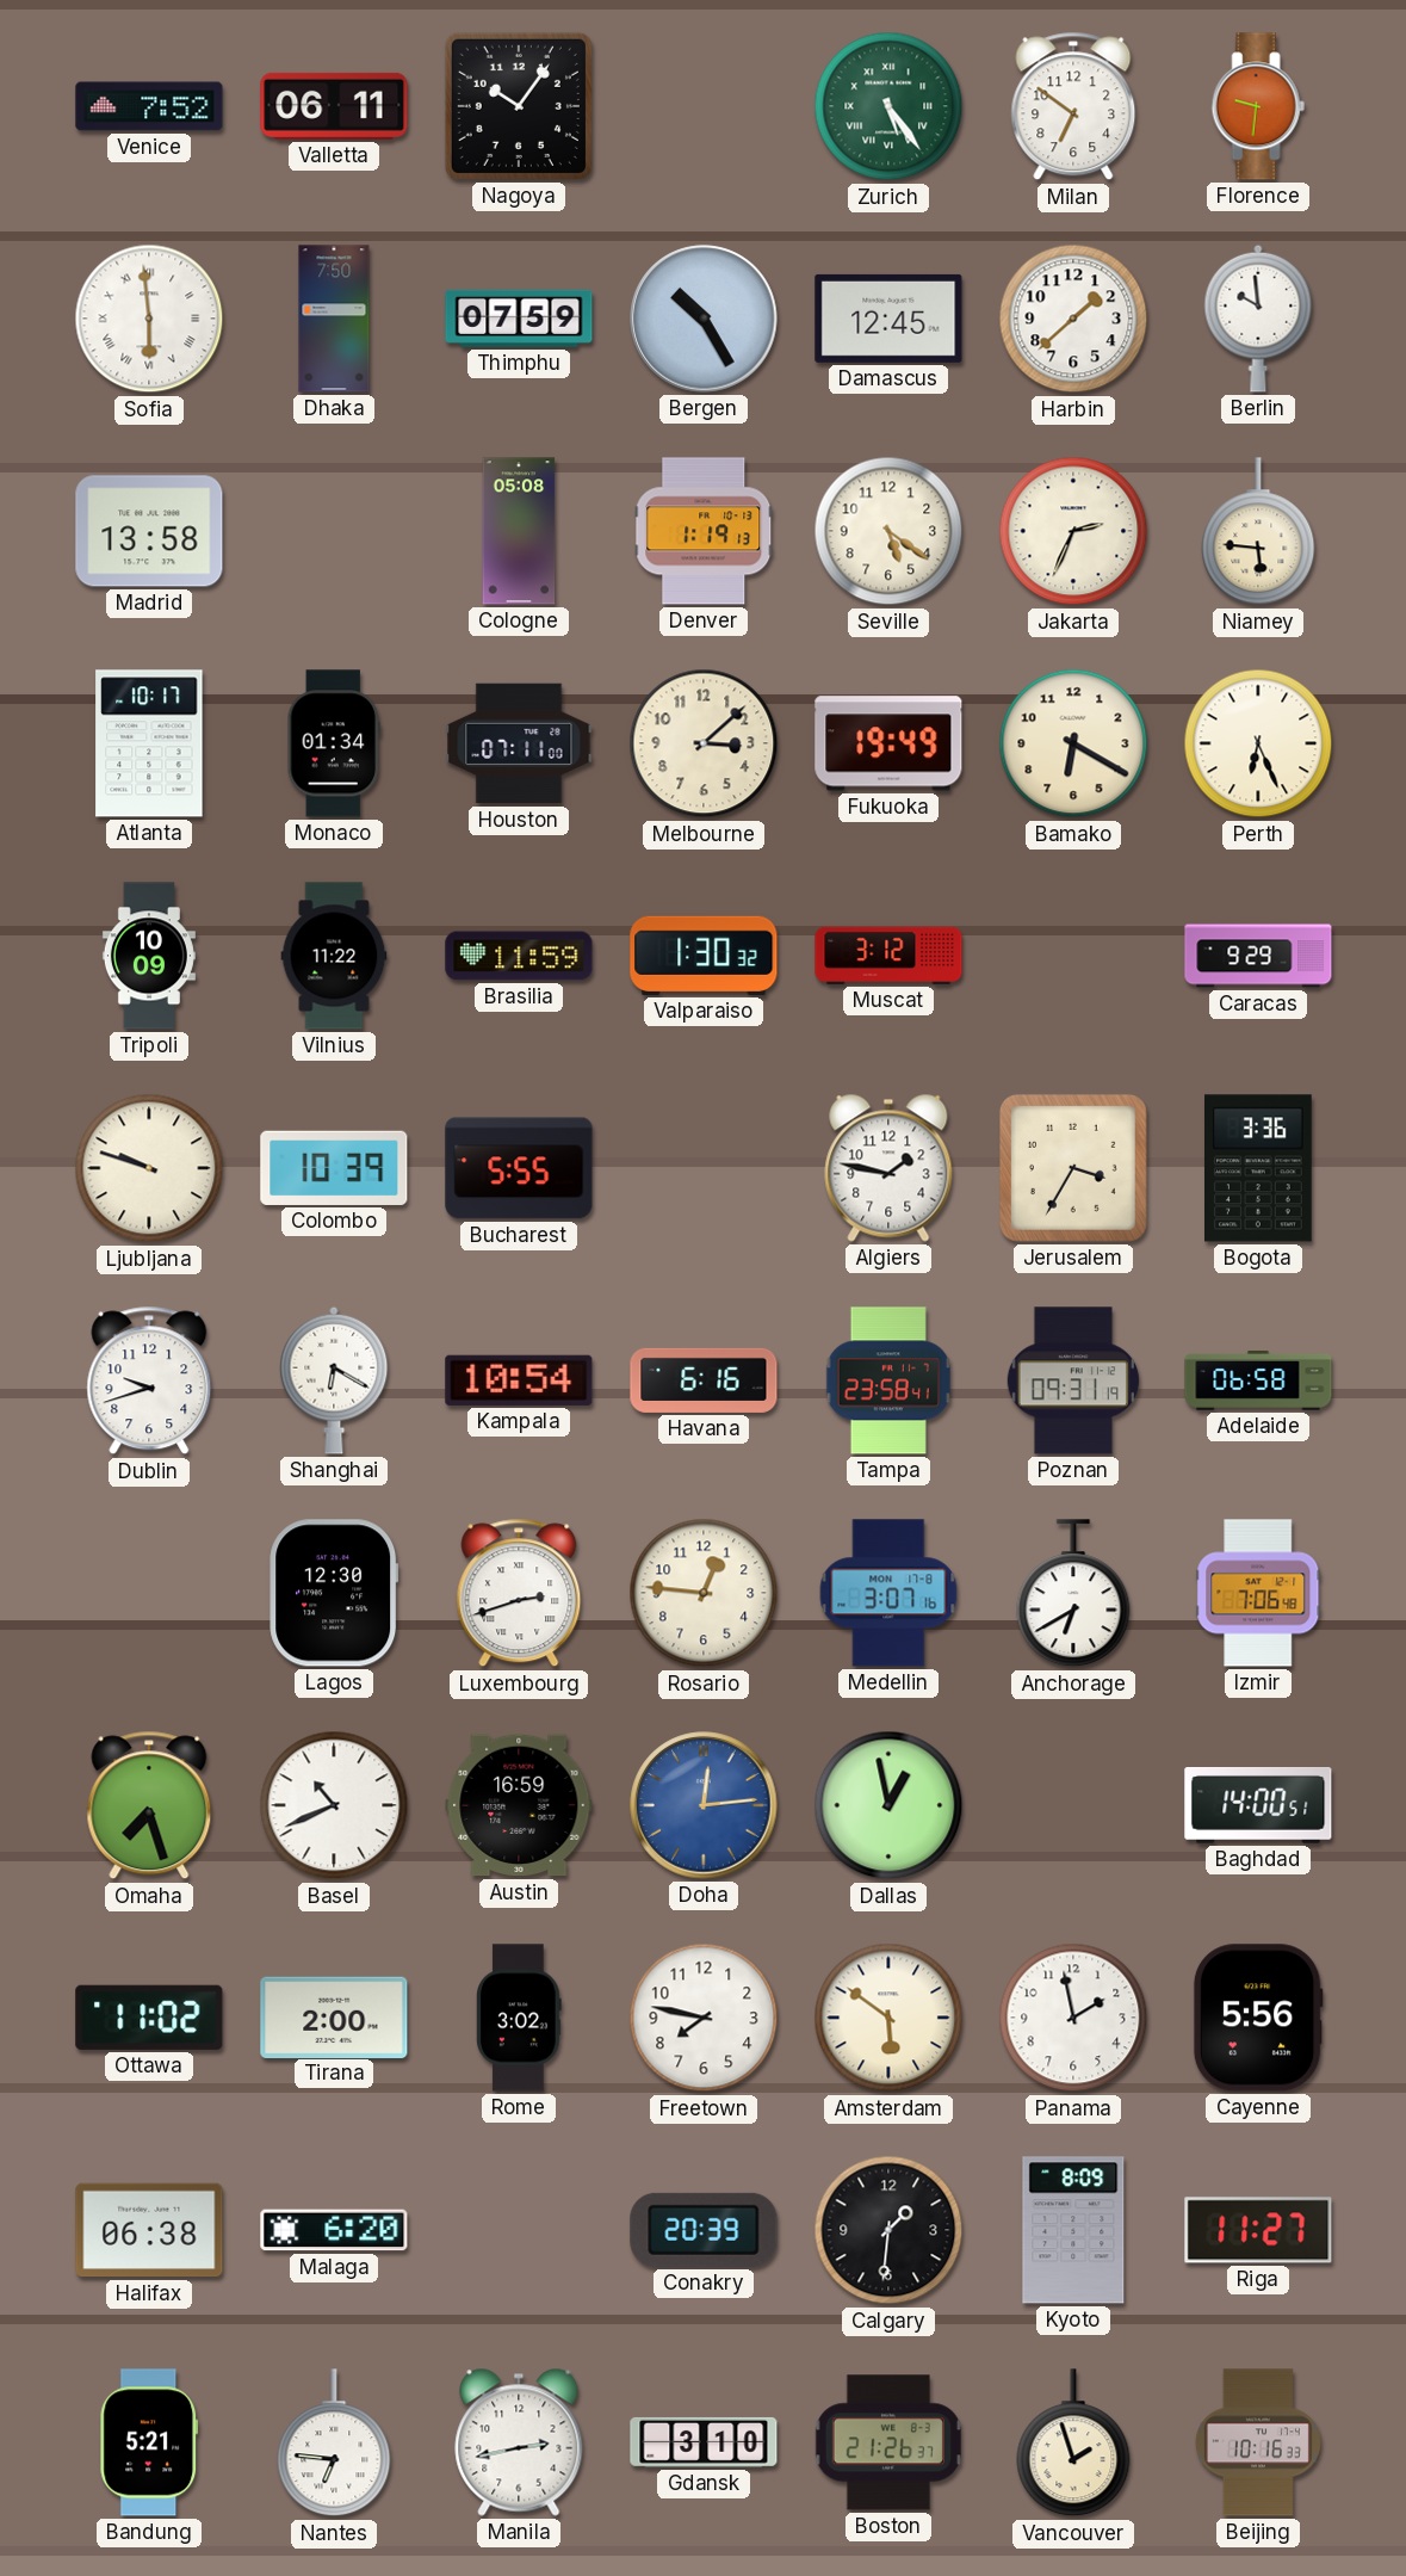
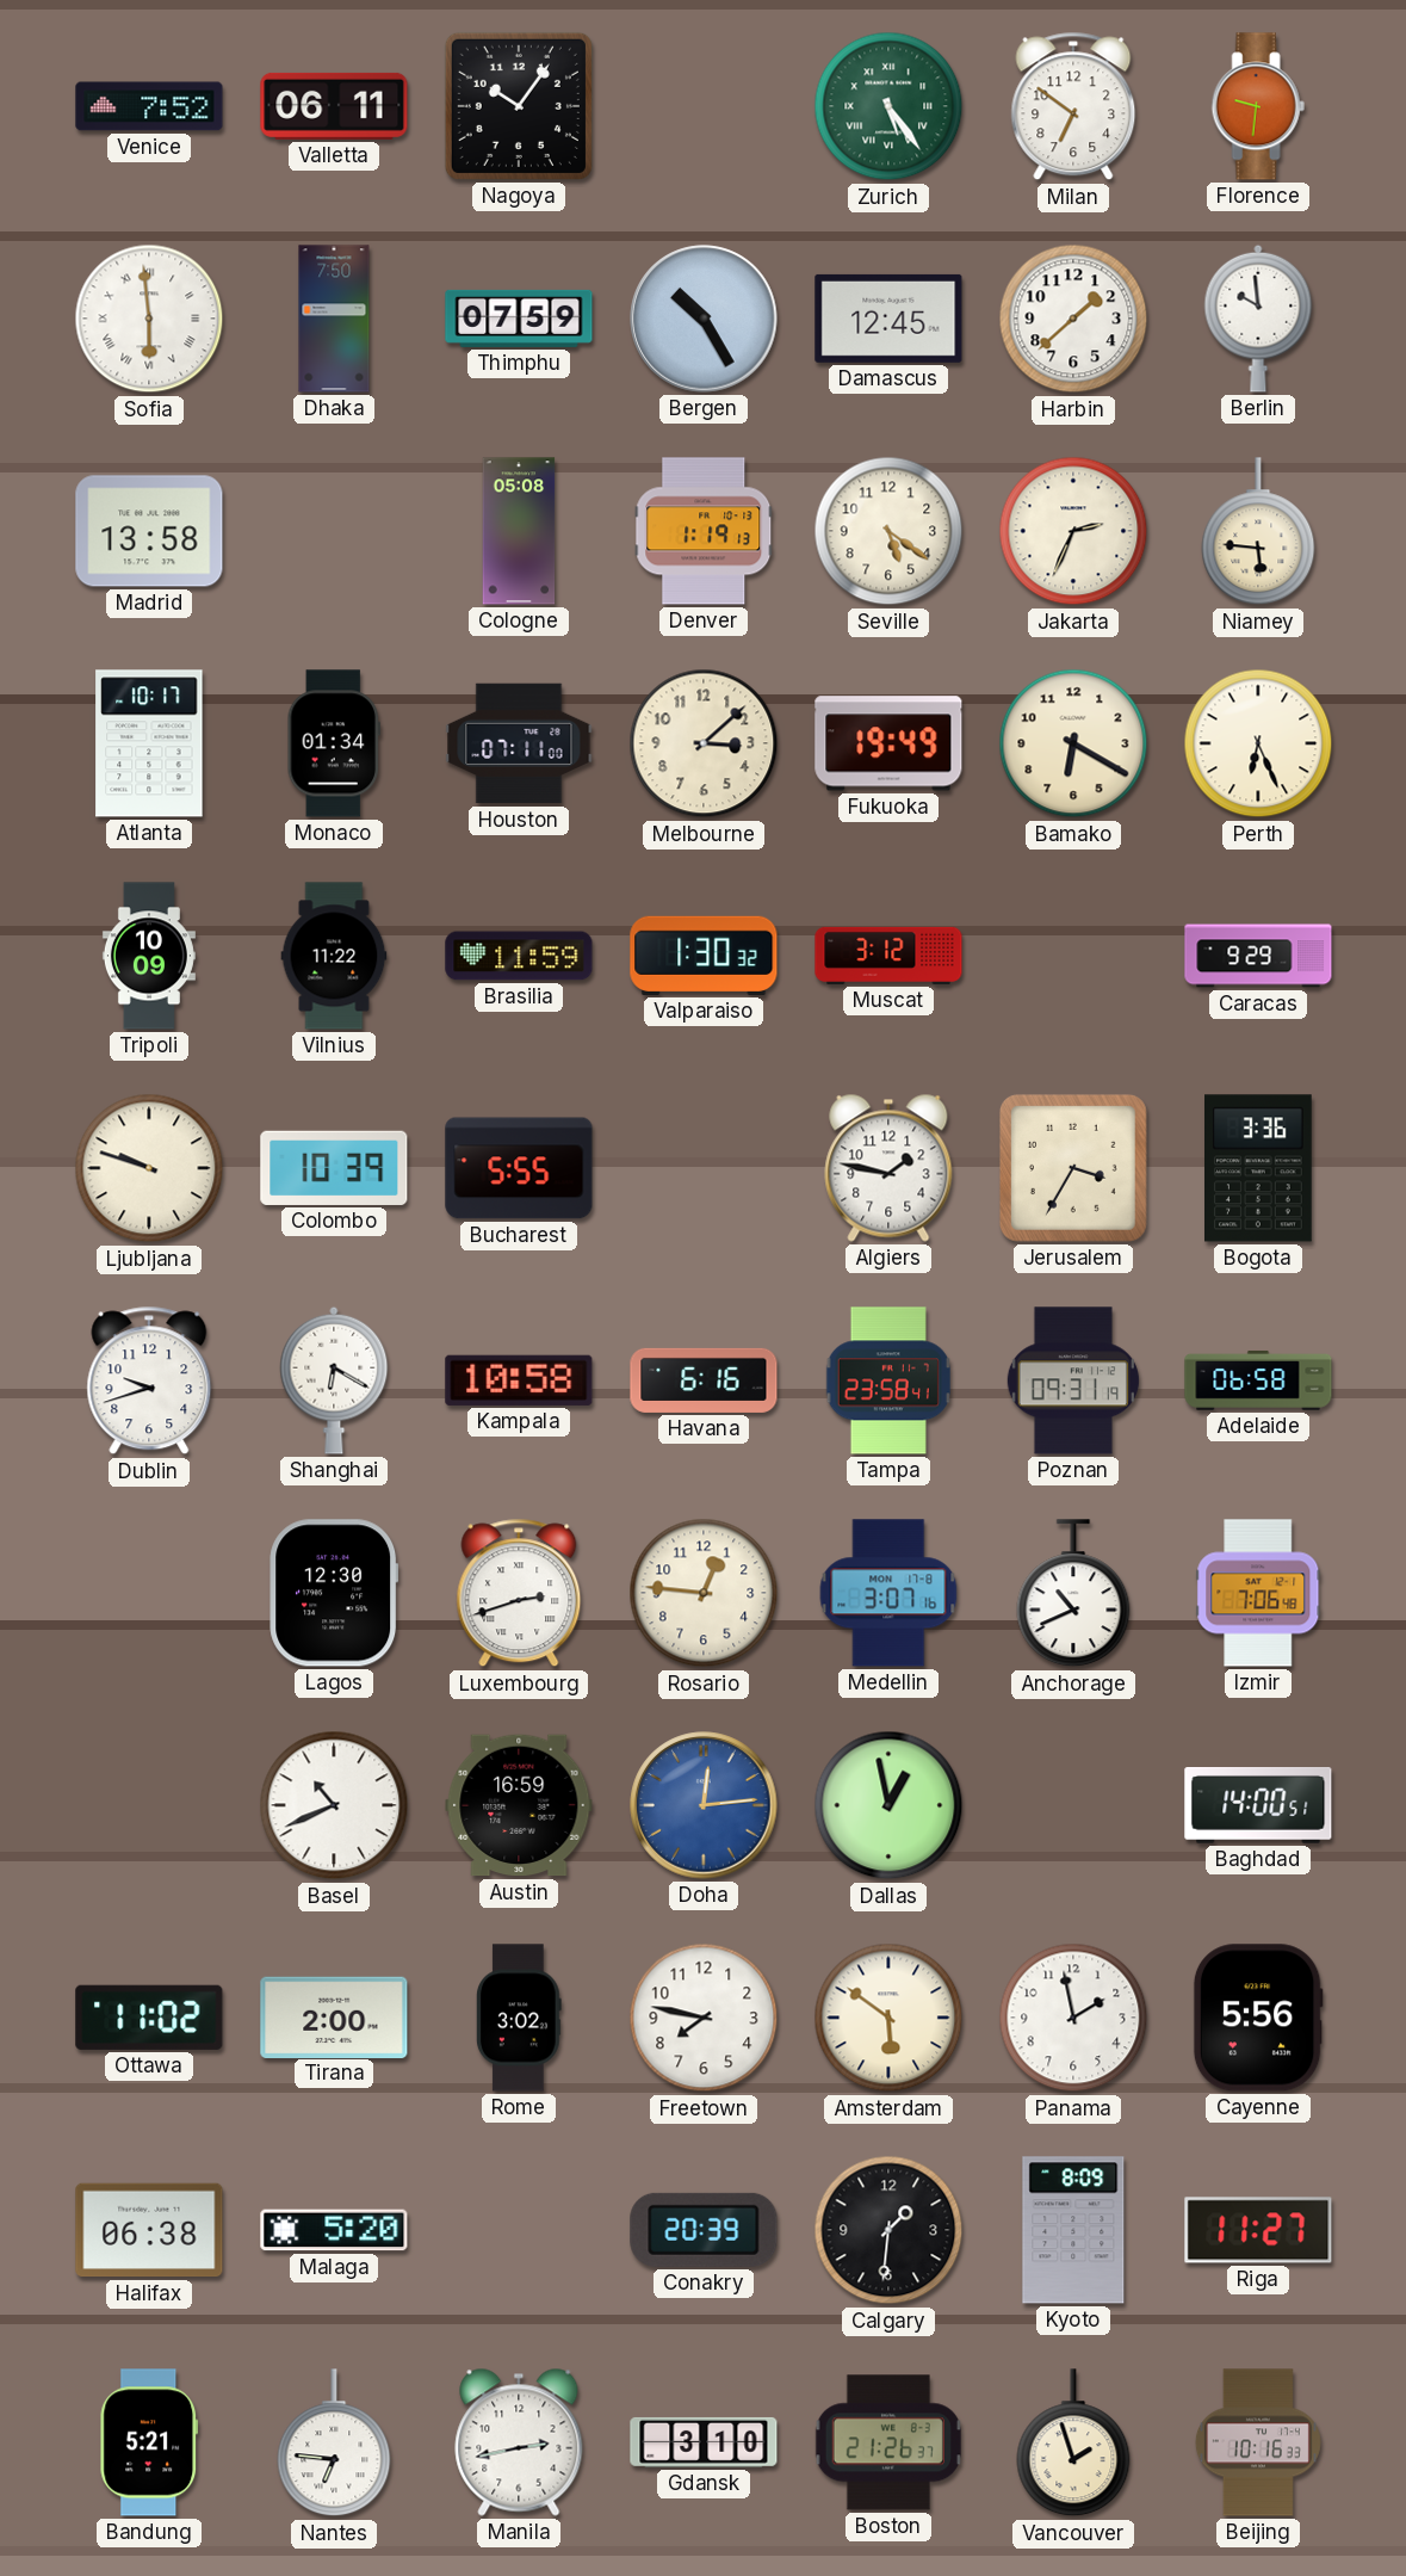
Kampala: 10:54 -> 10:58
Anchorage: 6:40 -> 10:41
Omaha: 7:27 -> none
Malaga: 6:20 -> 5:20
